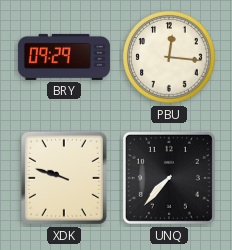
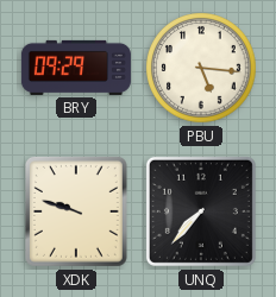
PBU: 12:16 -> 5:16
